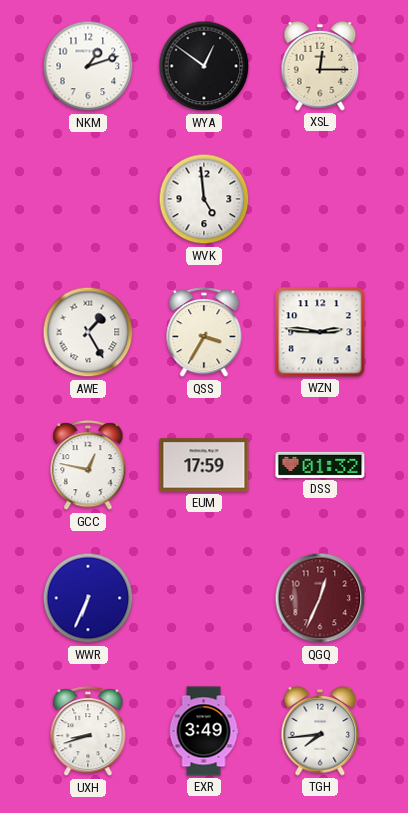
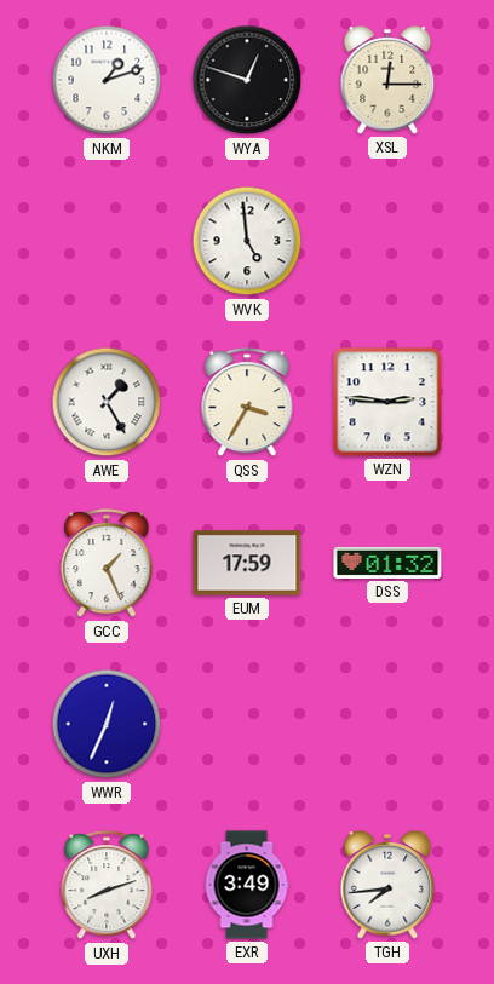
WYA: 12:51 -> 12:48
GCC: 12:47 -> 1:26
WWR: 6:34 -> 12:34
QGQ: 12:34 -> none
UXH: 8:42 -> 8:12
